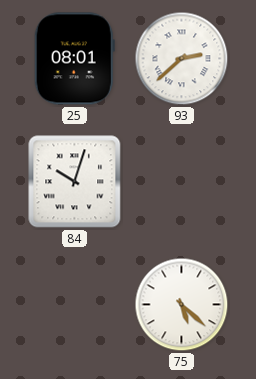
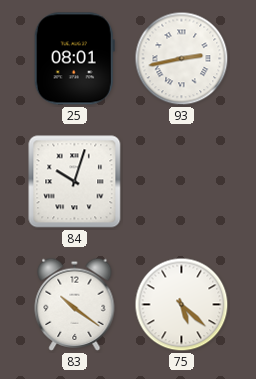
93: 2:38 -> 2:43
83: none -> 10:21
